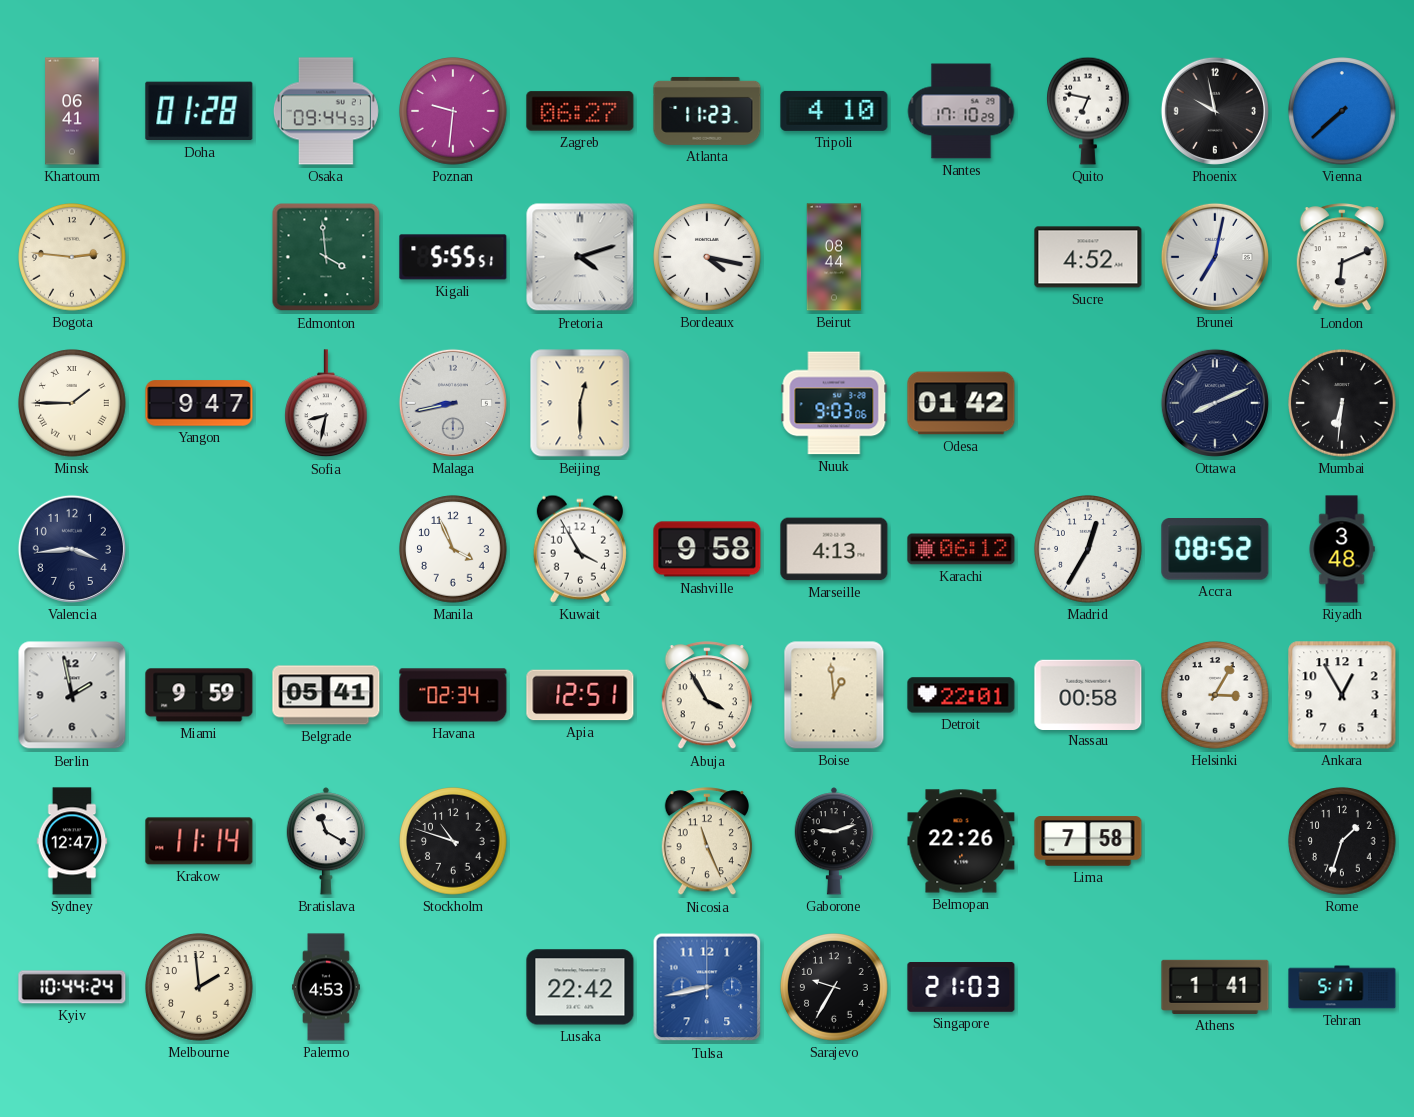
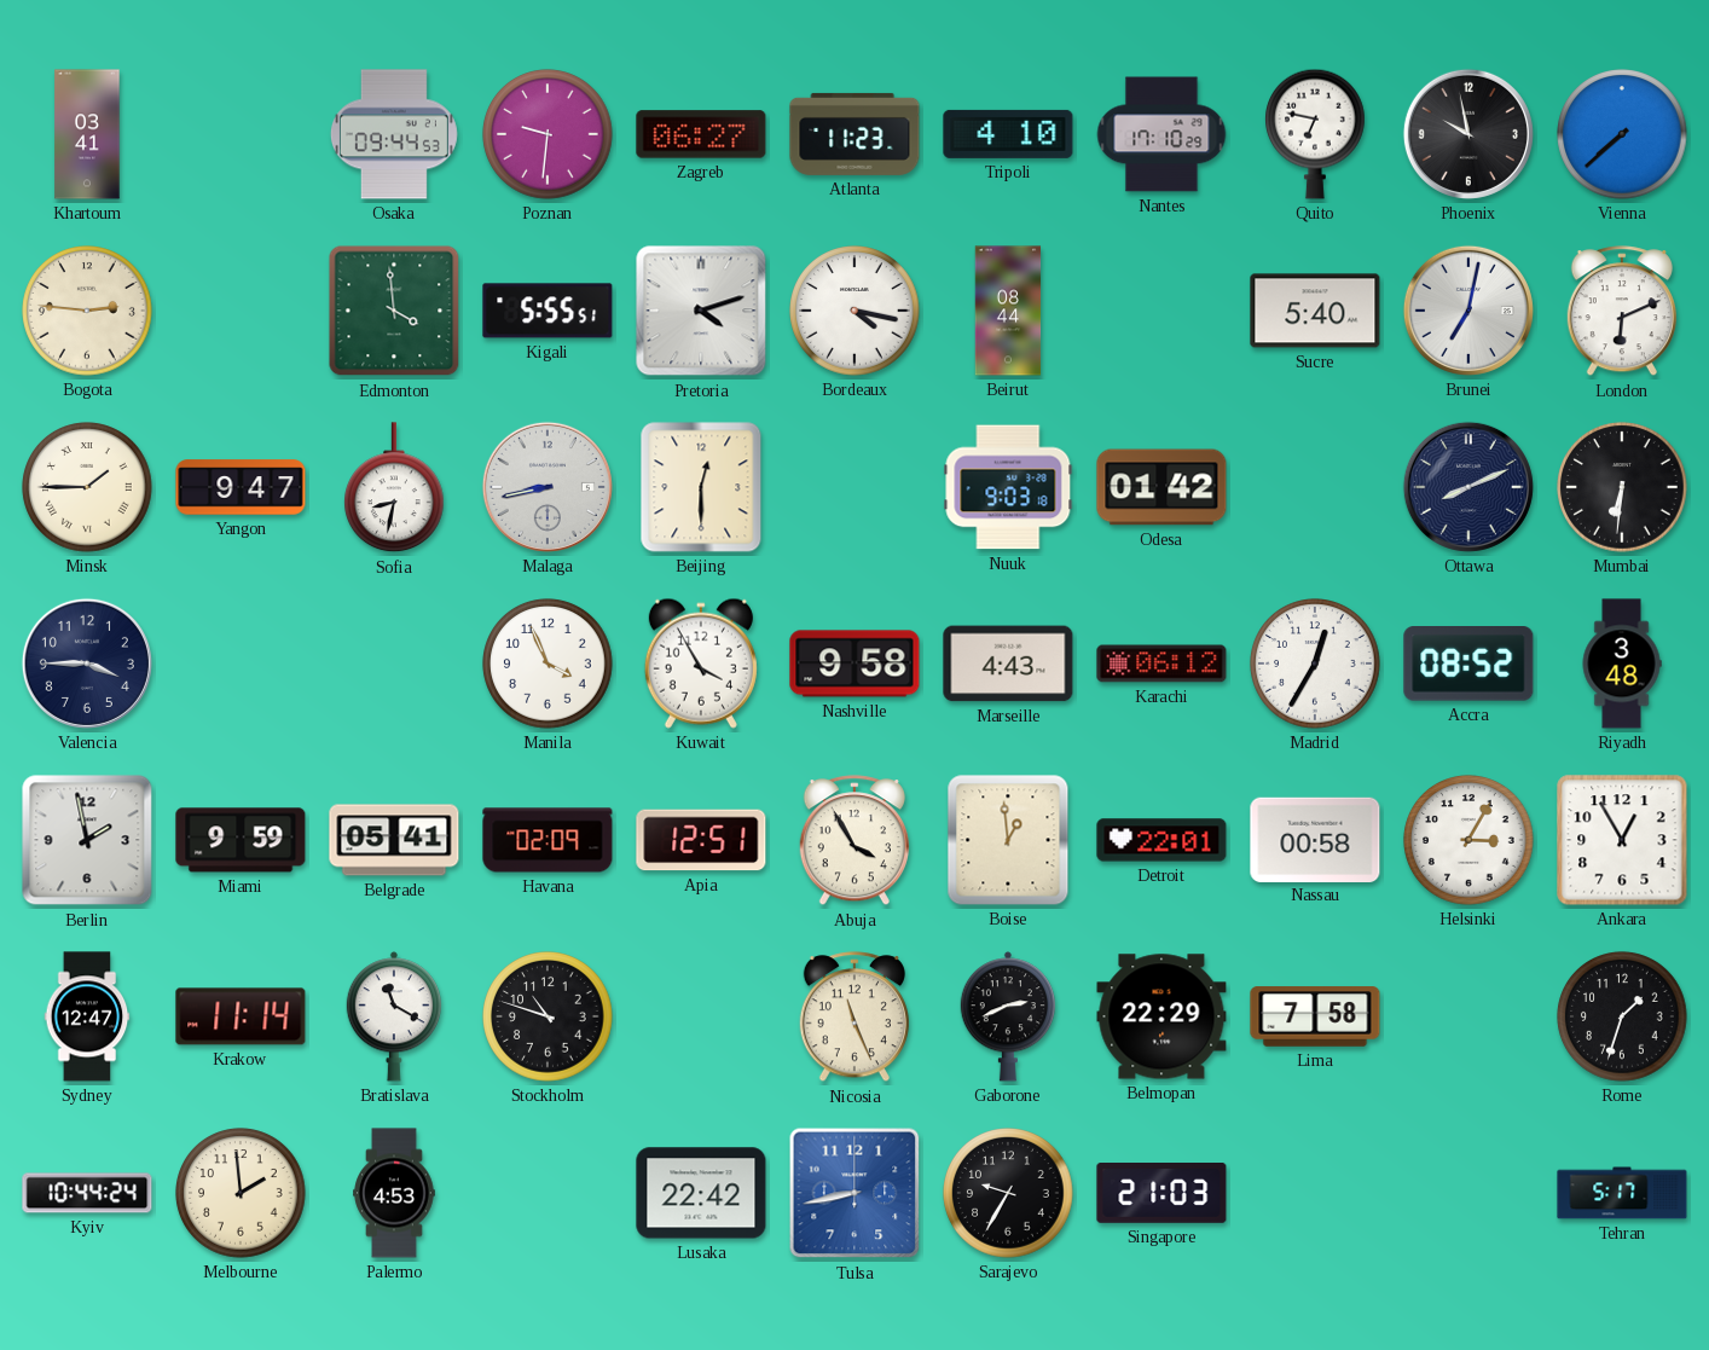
Khartoum: 06:41 -> 03:41
Doha: 01:28 -> none
Sucre: 4:52 -> 5:40
Nuuk: 9:03:06 -> 9:03:18
Valencia: 3:44 -> 3:45
Marseille: 4:13 -> 4:43
Havana: 02:34 -> 02:09
Gaborone: 9:12 -> 2:41
Belmopan: 22:26 -> 22:29
Athens: 1:41 -> none
